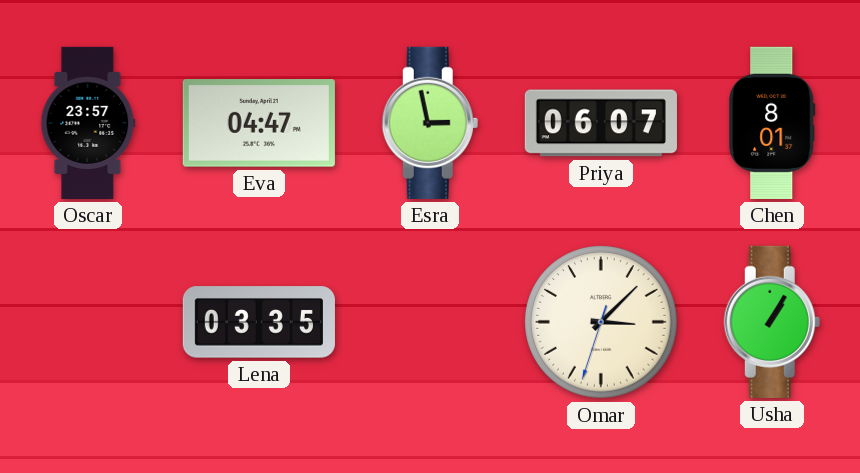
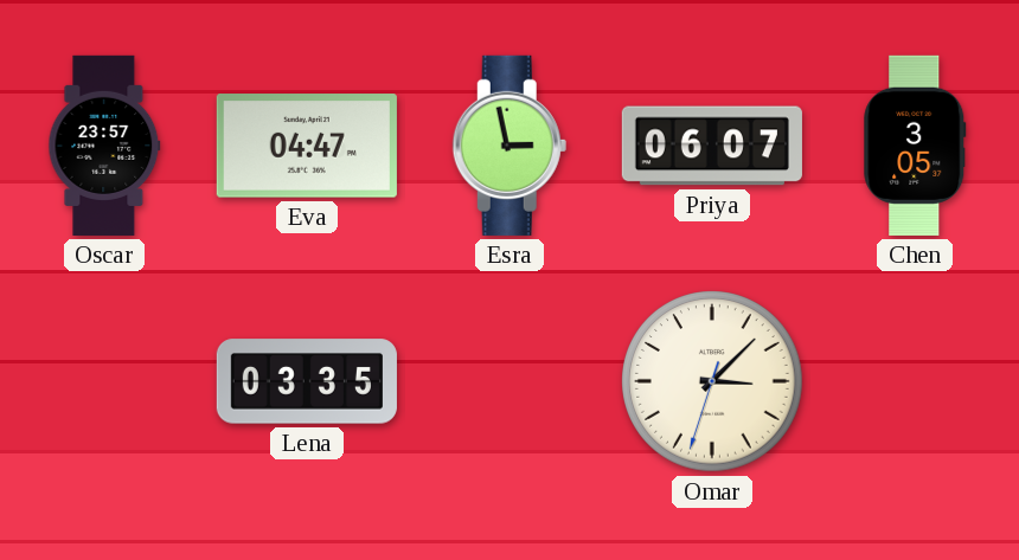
Chen: 8:01 -> 3:05
Usha: 1:05 -> none
